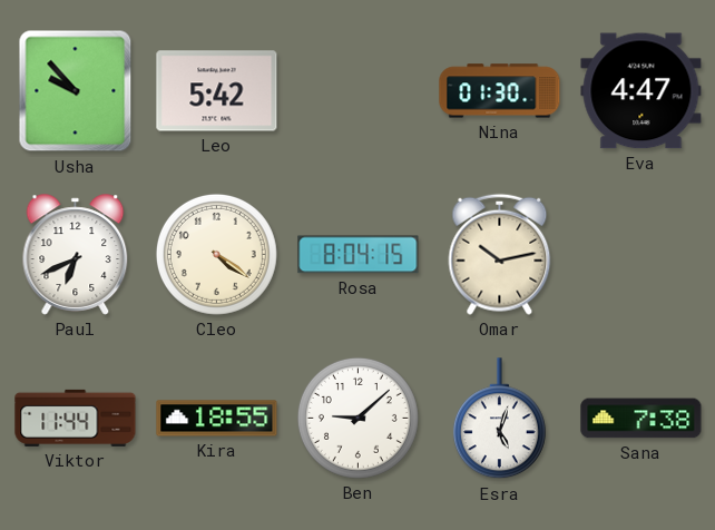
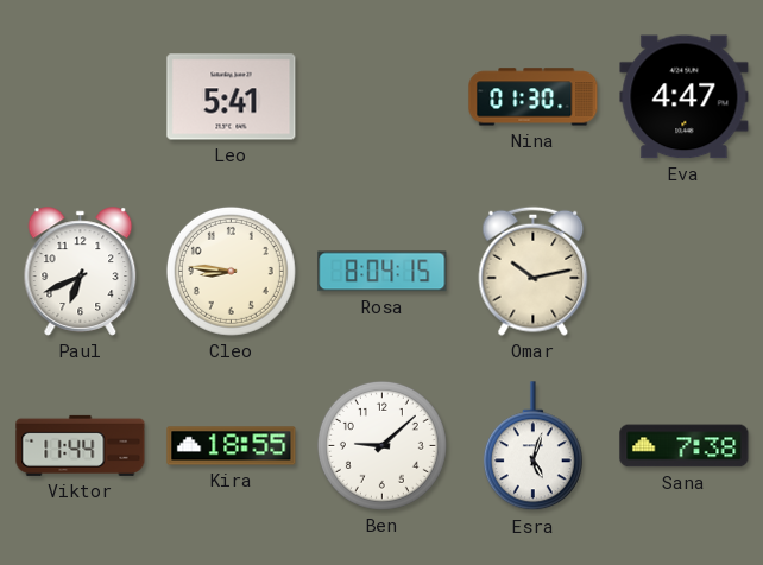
Usha: 9:53 -> none
Leo: 5:42 -> 5:41
Cleo: 4:21 -> 8:46
